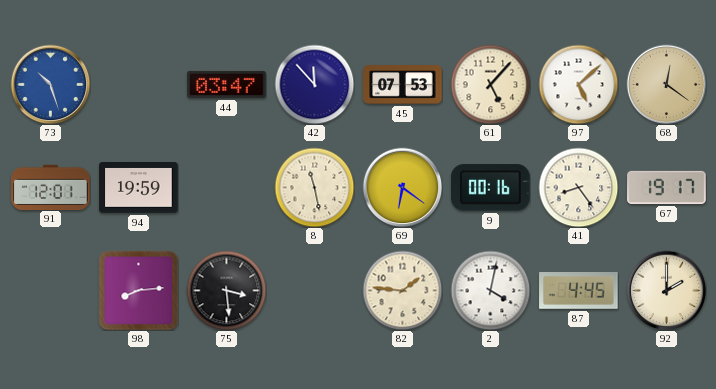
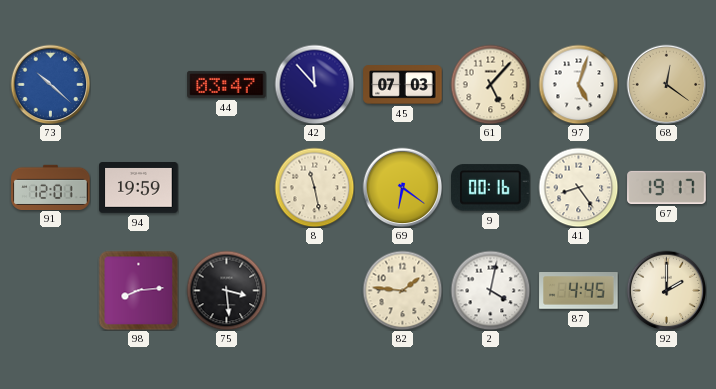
73: 10:27 -> 10:22
45: 07:53 -> 07:03
97: 5:08 -> 5:03
